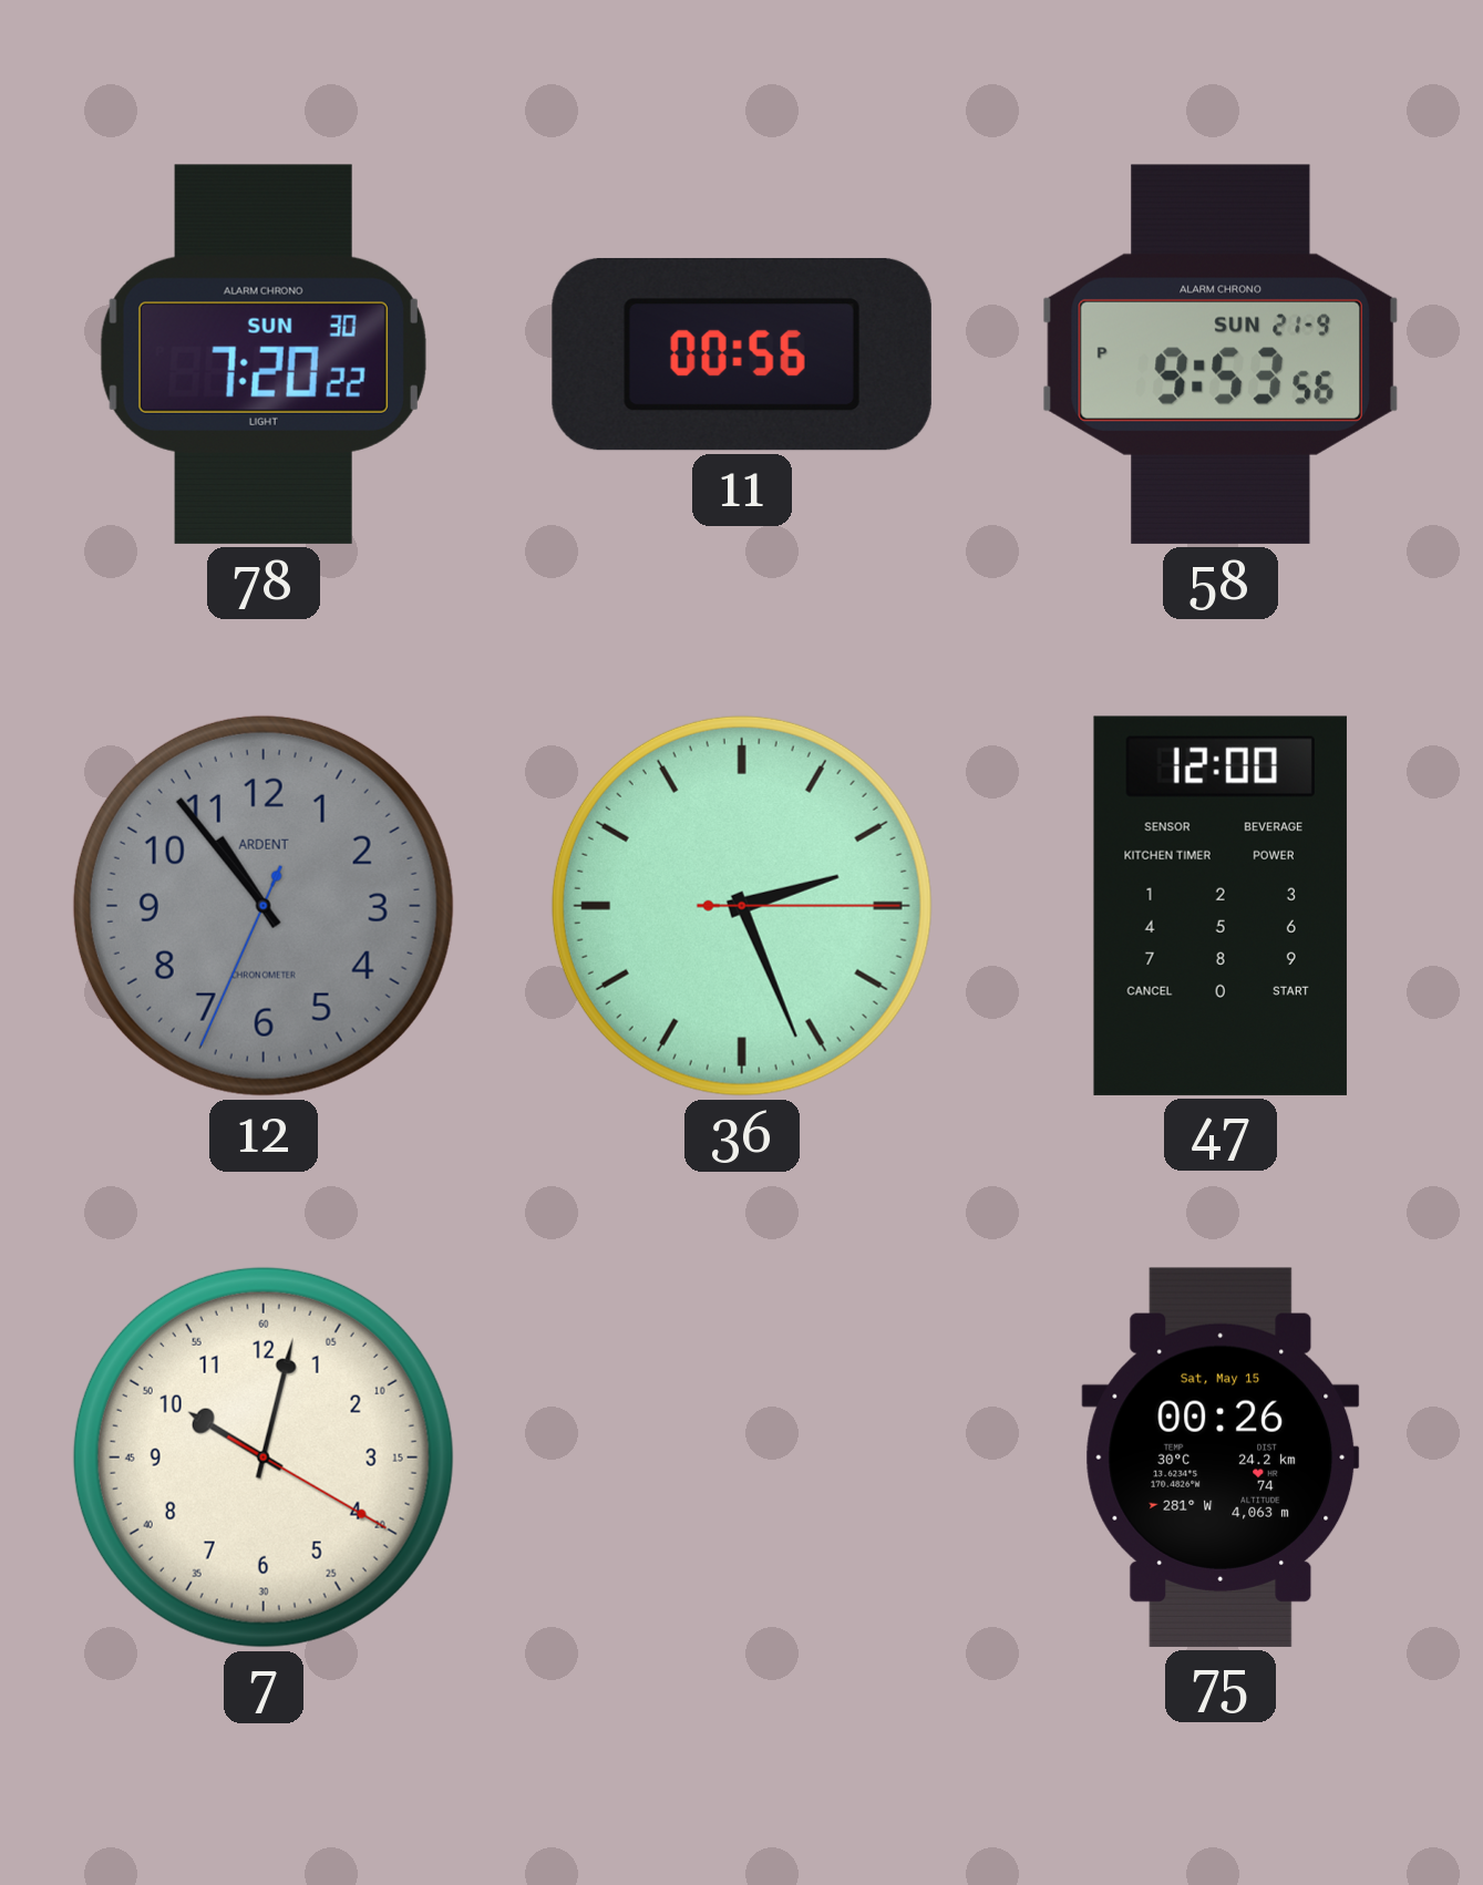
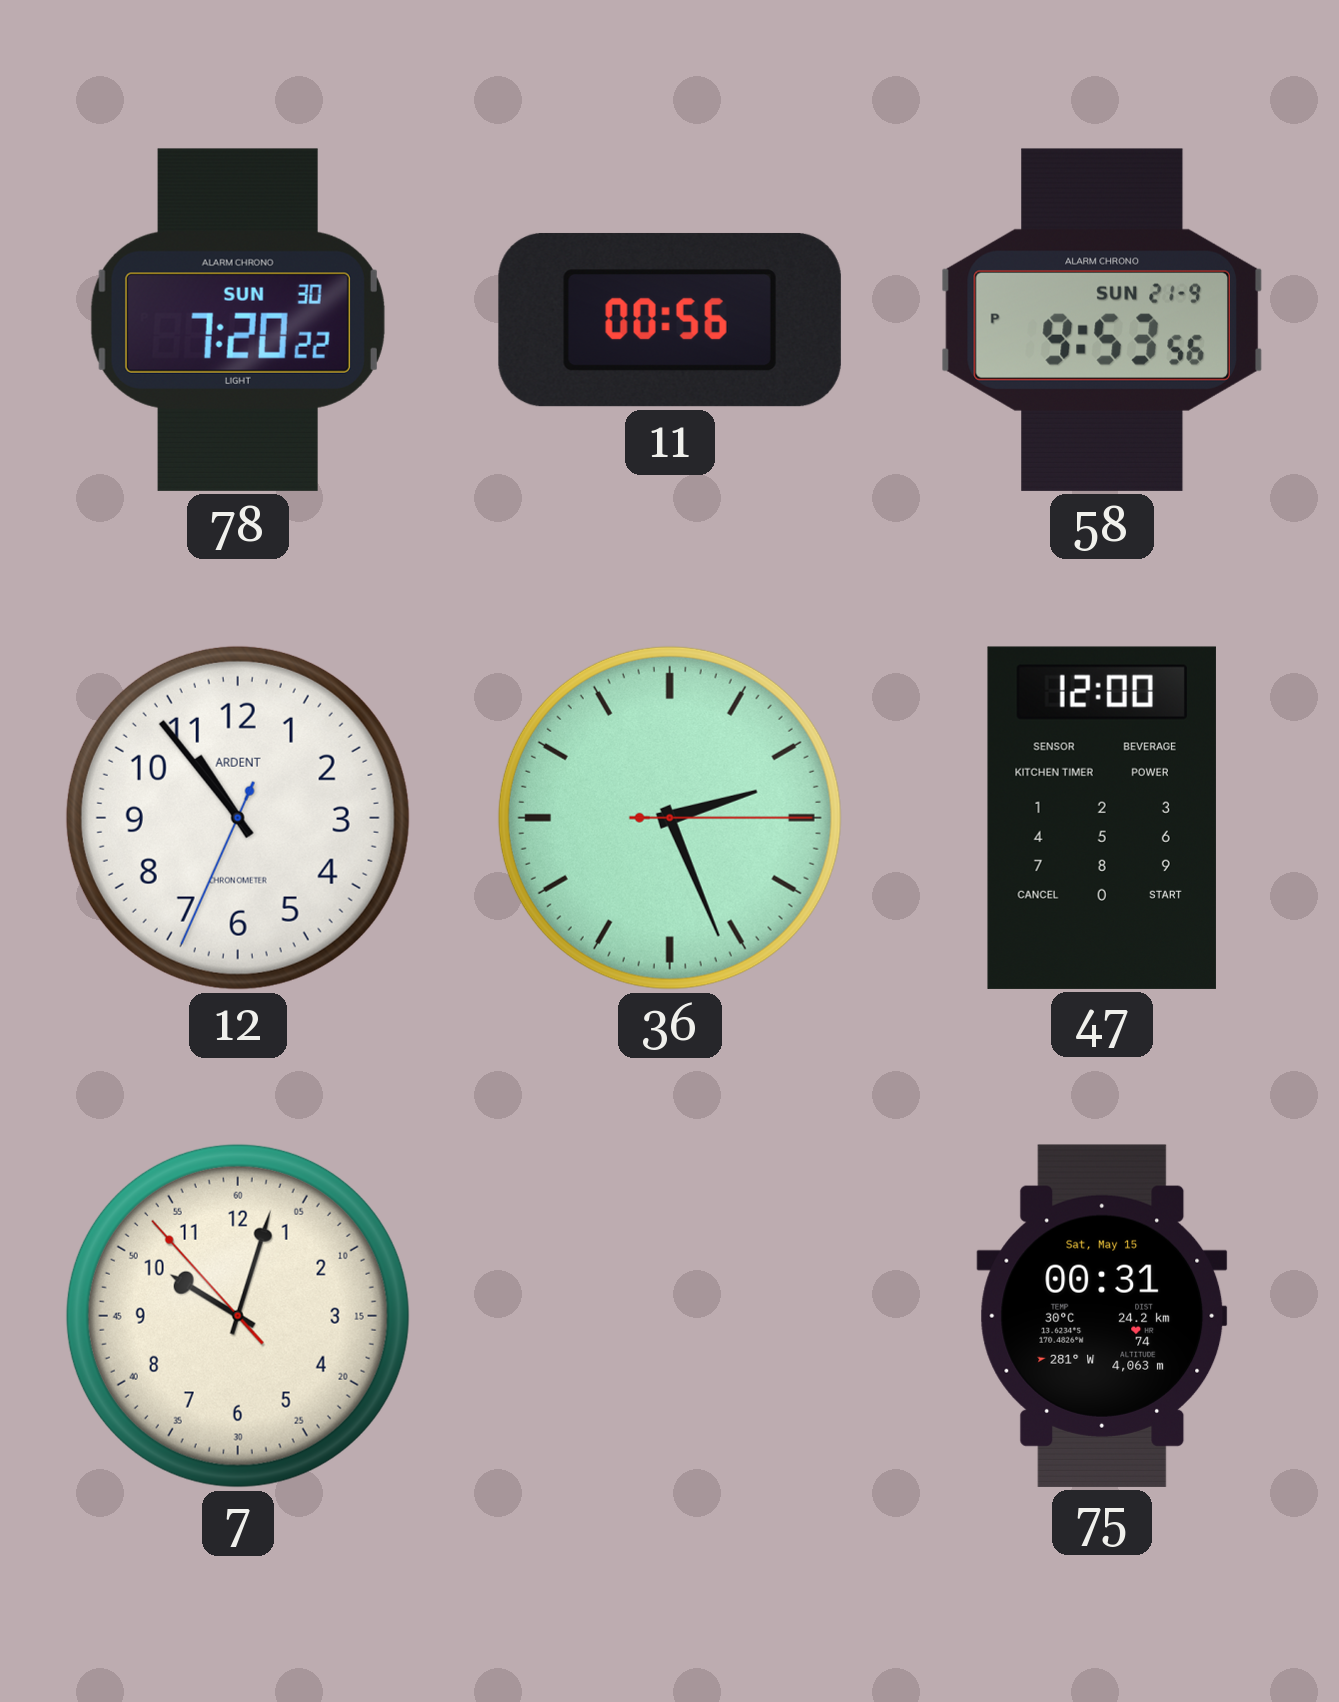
12 dial: grey -> white
7: 10:02:20 -> 10:02:53
75: 00:26 -> 00:31
